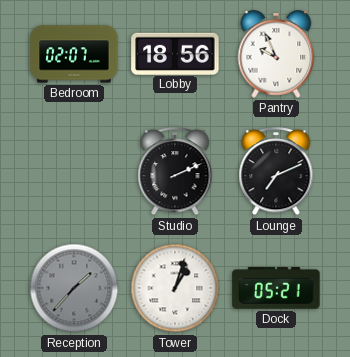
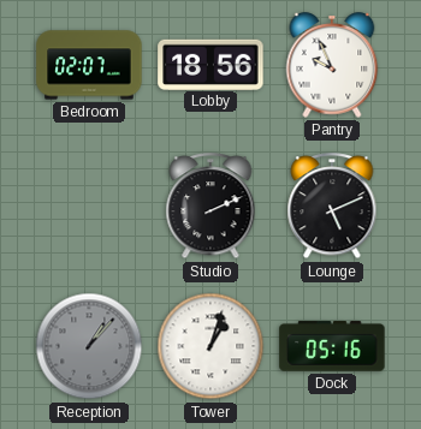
Lounge: 7:11 -> 5:11
Reception: 1:37 -> 1:07
Dock: 05:21 -> 05:16
